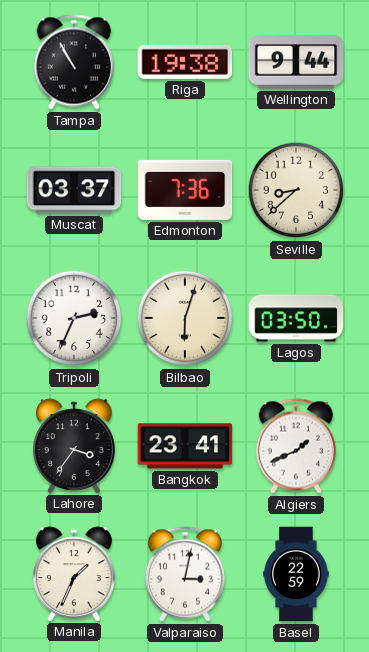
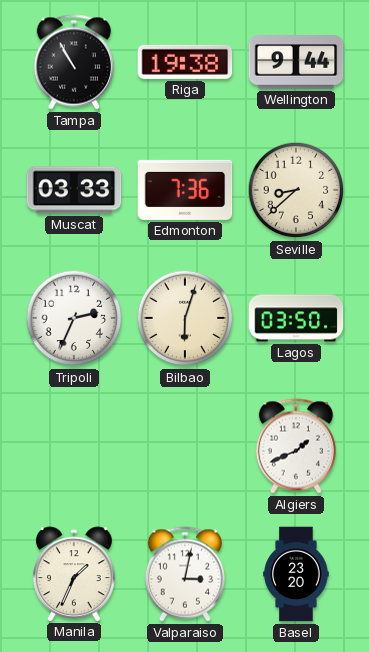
Muscat: 03:37 -> 03:33
Lahore: 3:36 -> none
Bangkok: 23:41 -> none
Basel: 22:59 -> 23:20
